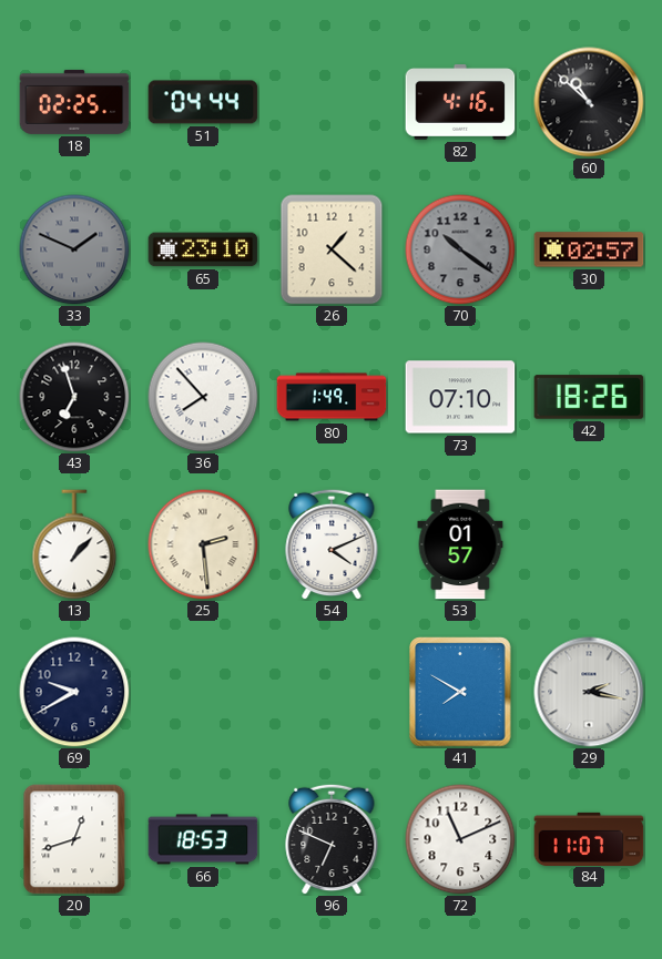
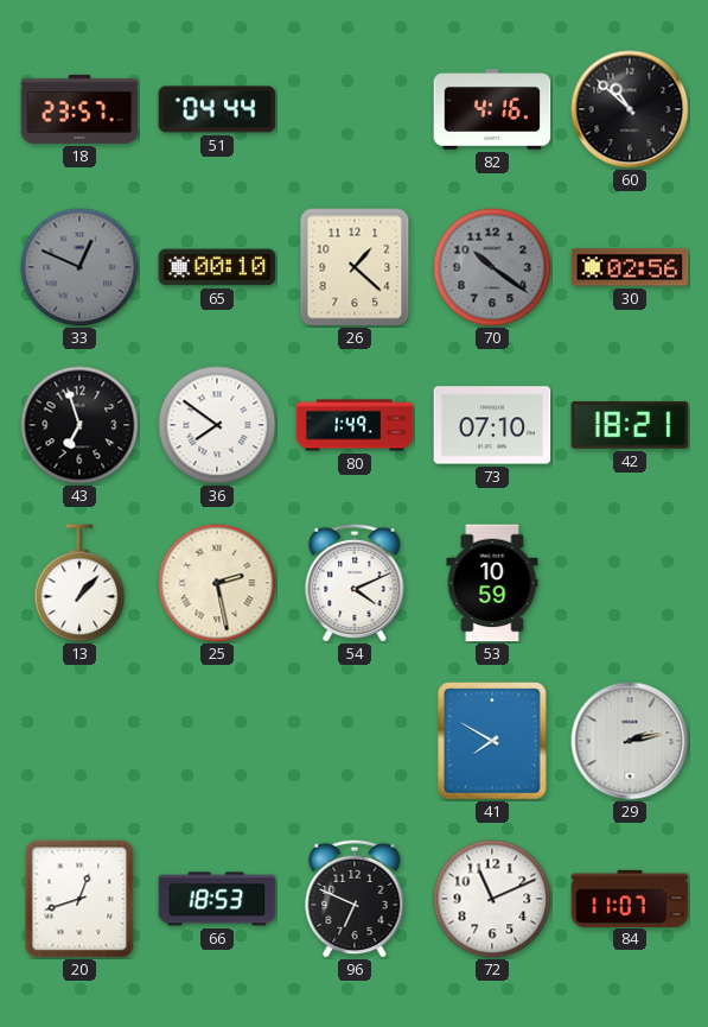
18: 02:25 -> 23:57
33: 1:49 -> 12:49
65: 23:10 -> 00:10
30: 02:57 -> 02:56
36: 7:53 -> 7:51
42: 18:26 -> 18:21
25: 2:29 -> 2:28
53: 01:57 -> 10:59
69: 9:40 -> none
29: 2:17 -> 2:13
